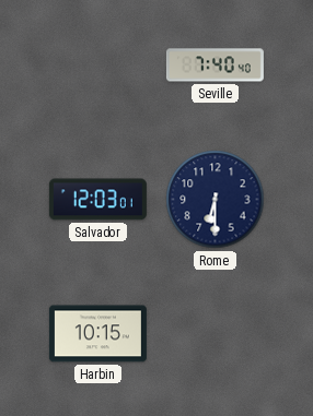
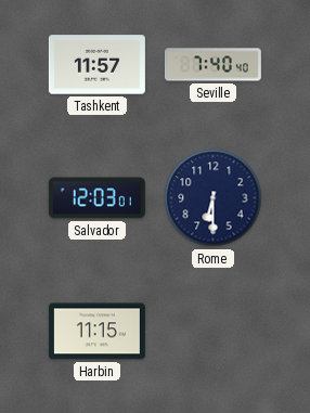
Tashkent: none -> 11:57
Harbin: 10:15 -> 11:15
